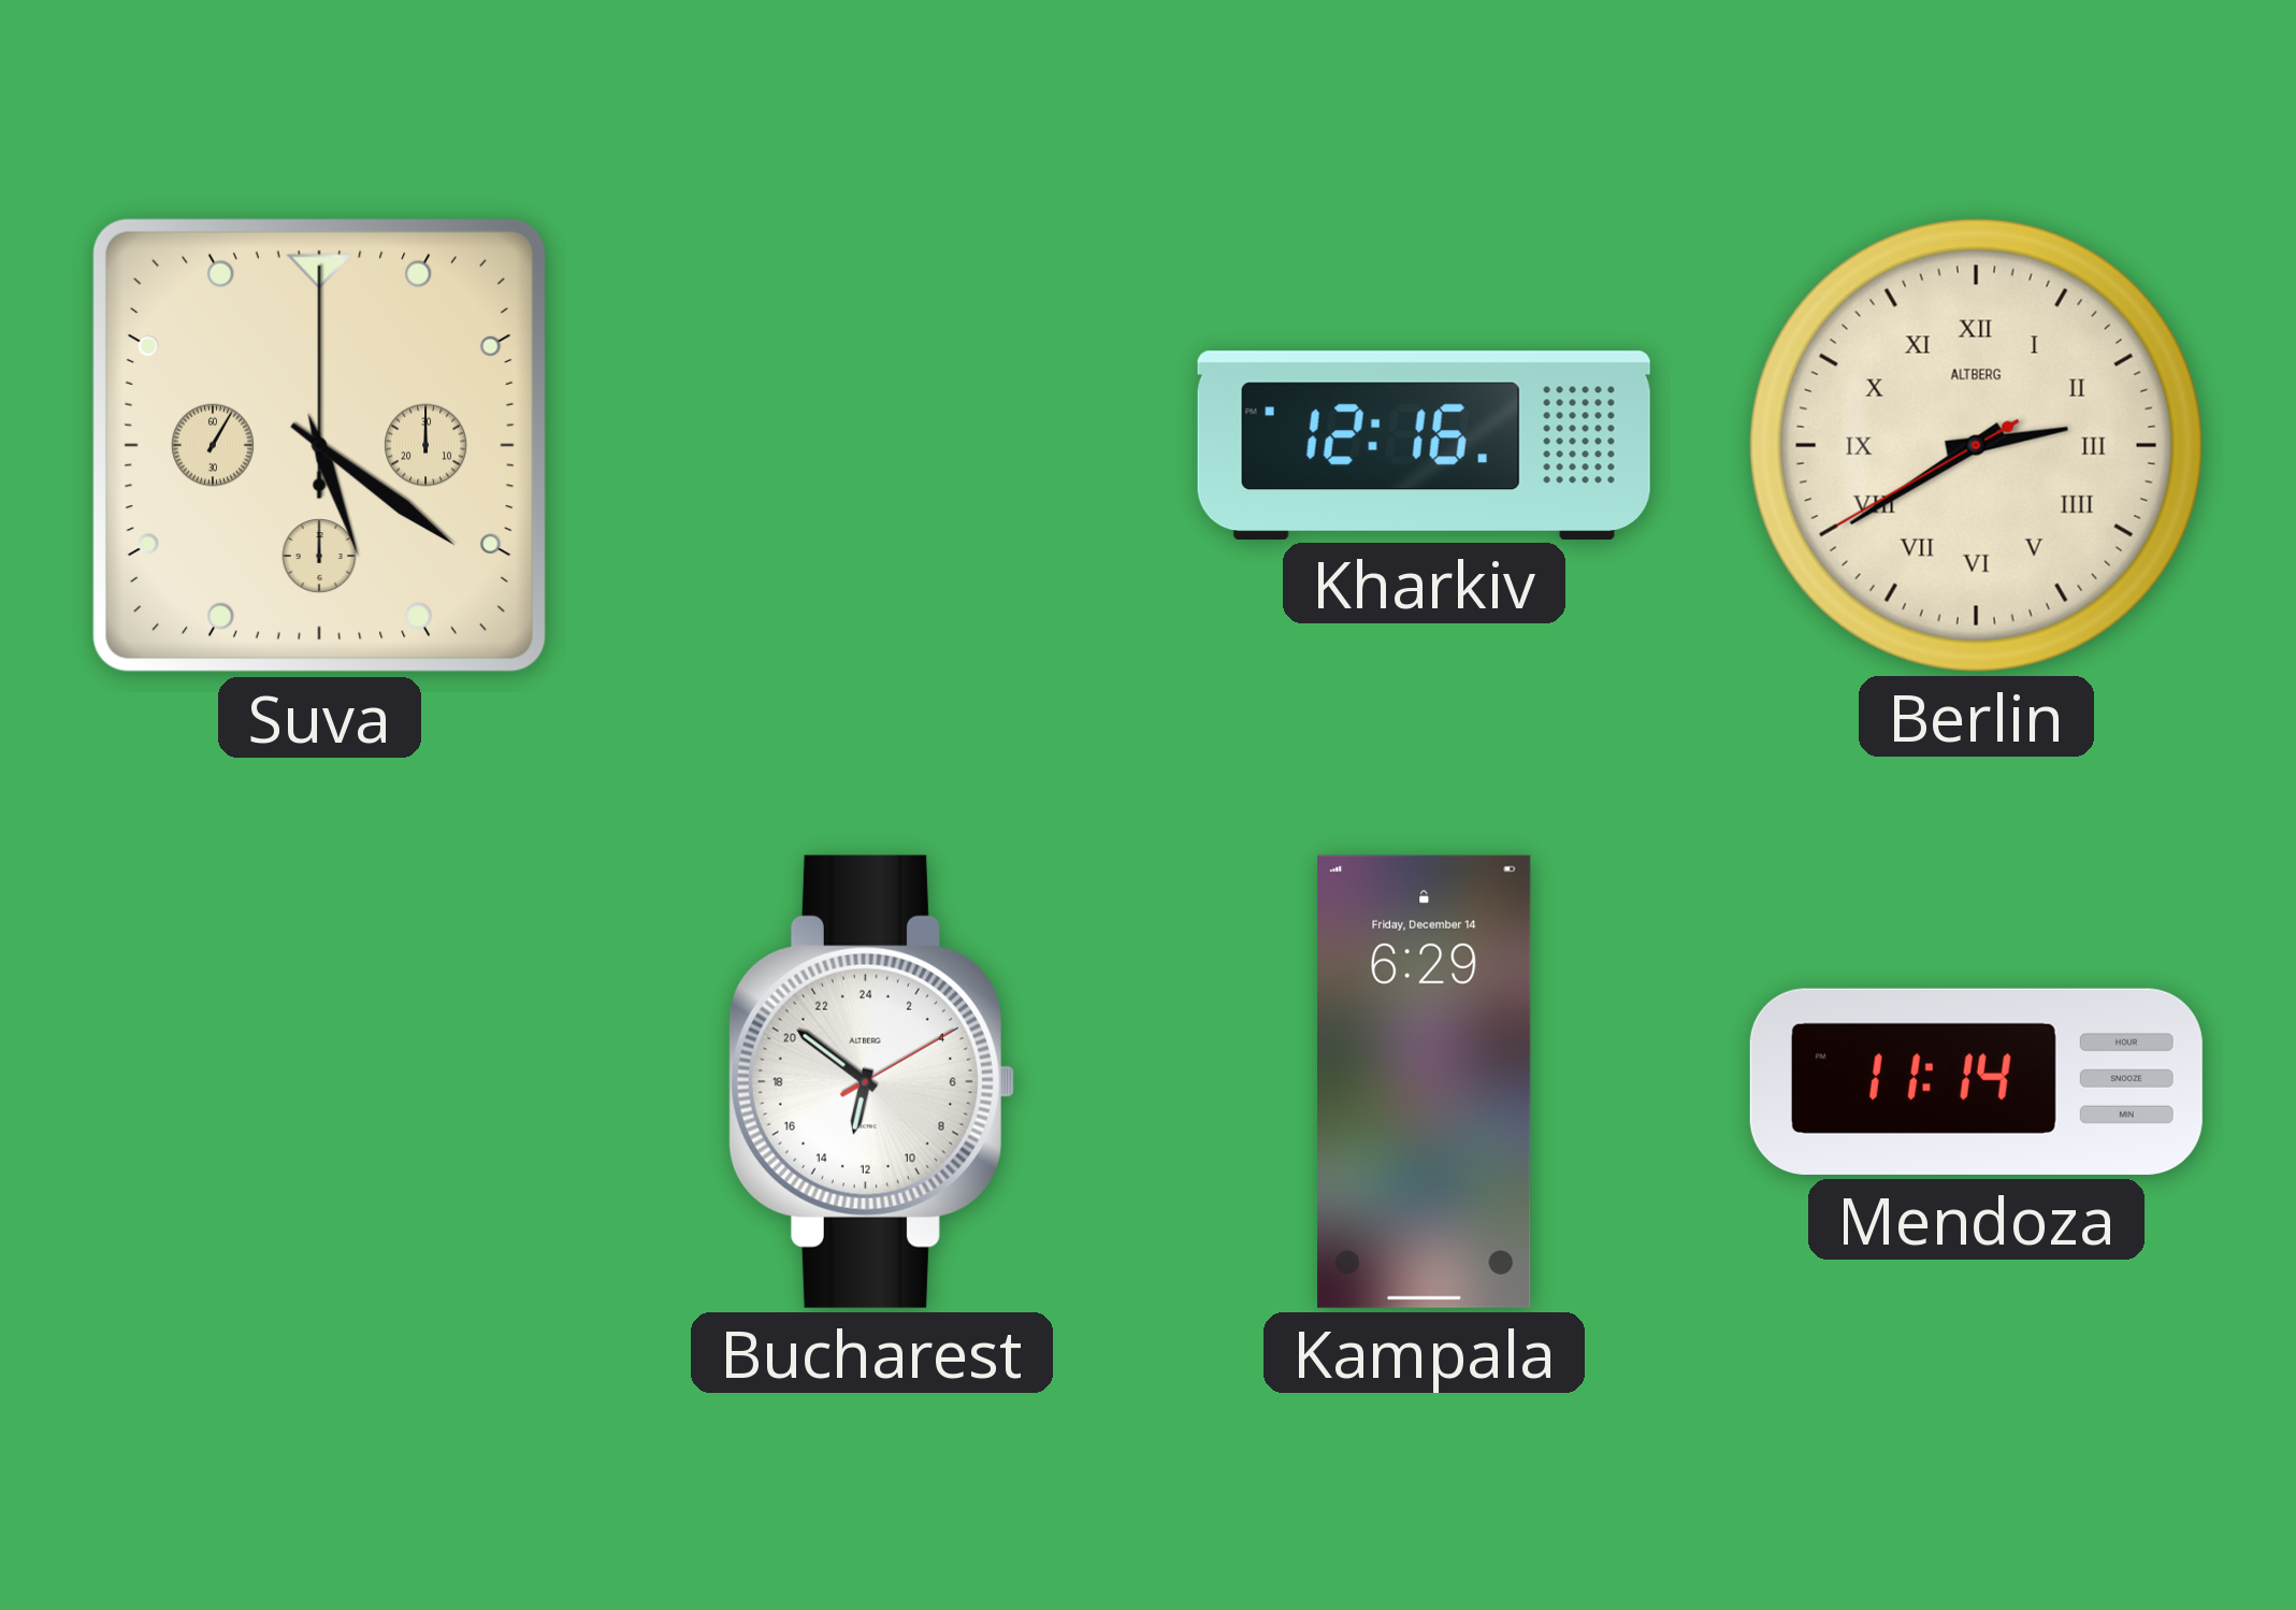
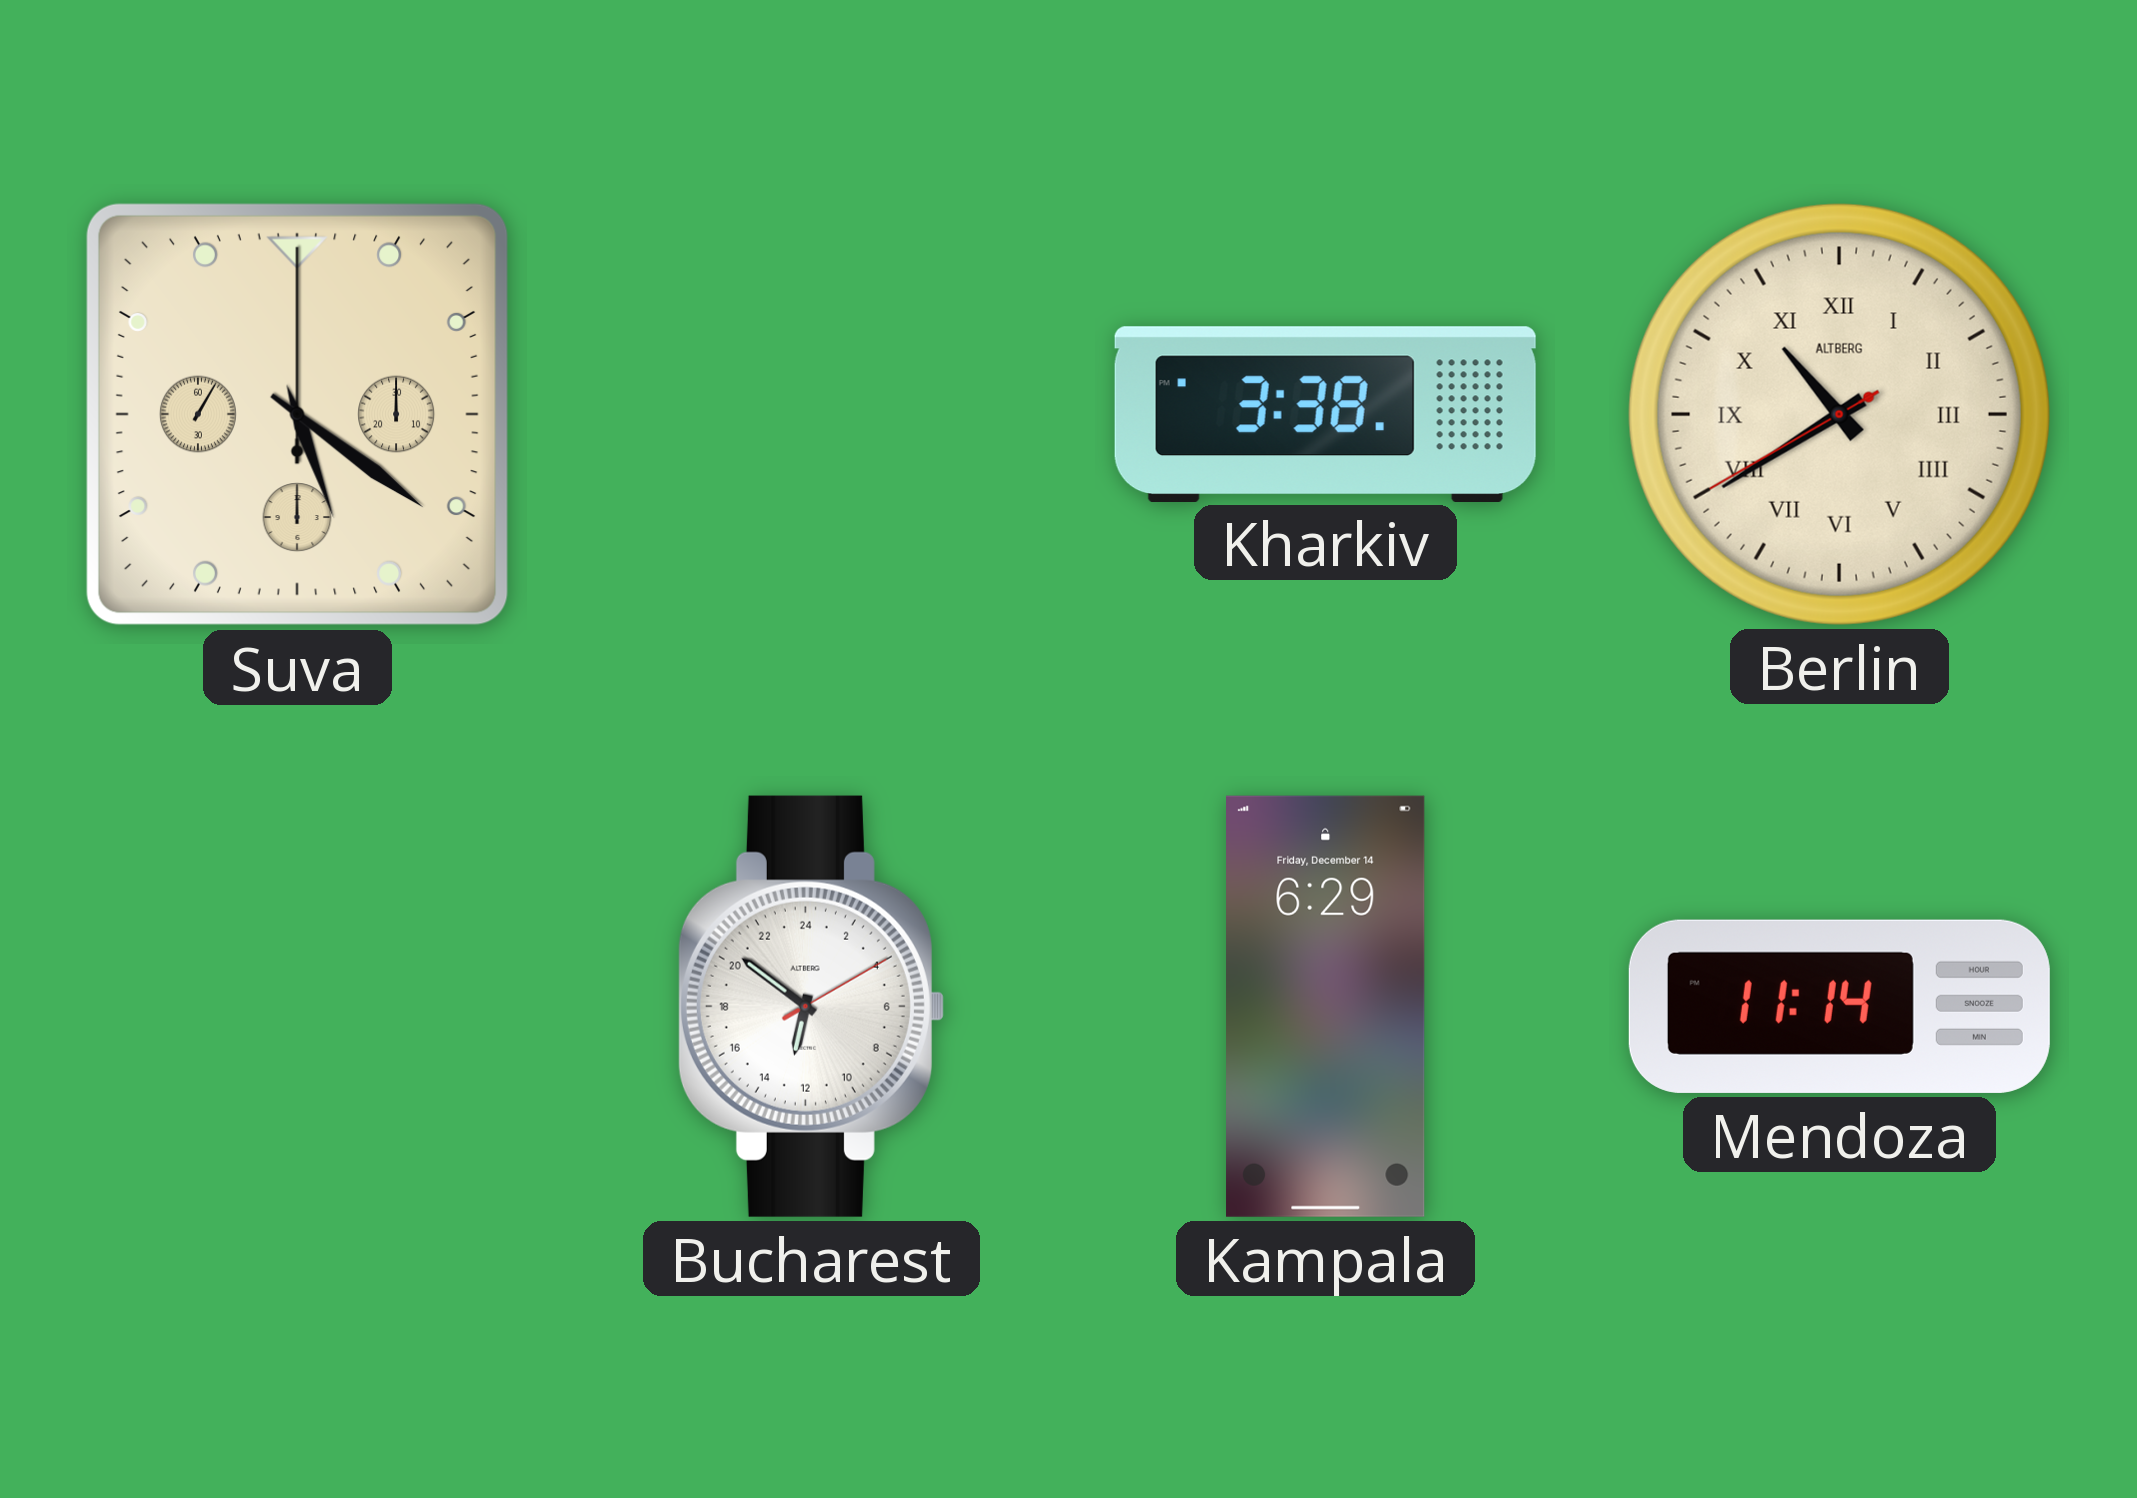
Kharkiv: 12:16 -> 3:38
Berlin: 2:39 -> 10:39
